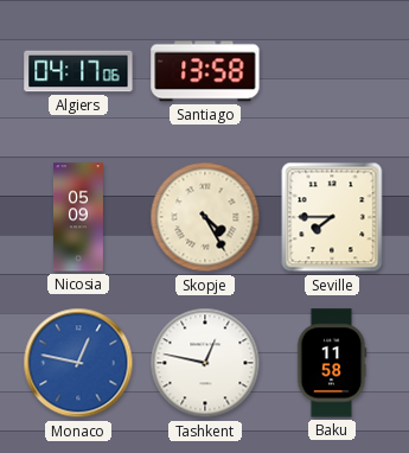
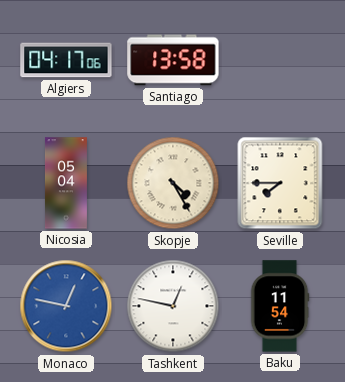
Nicosia: 05:09 -> 05:04
Baku: 11:58 -> 11:54
